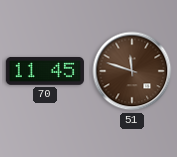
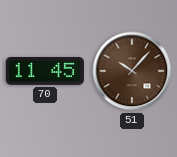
51: 11:48 -> 10:07
